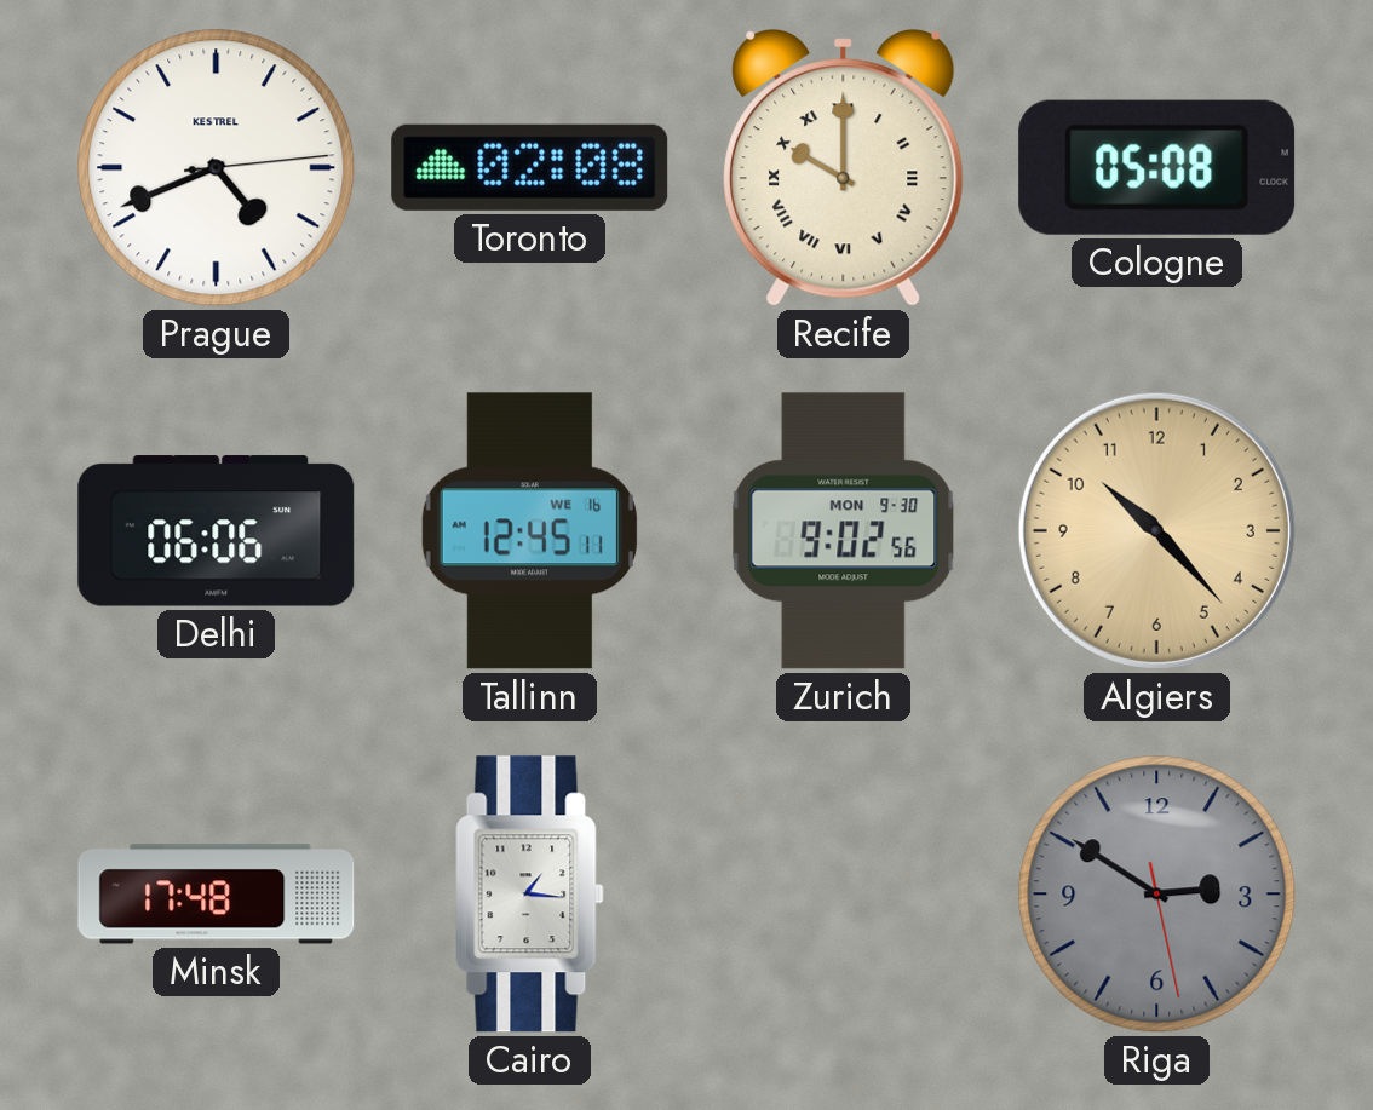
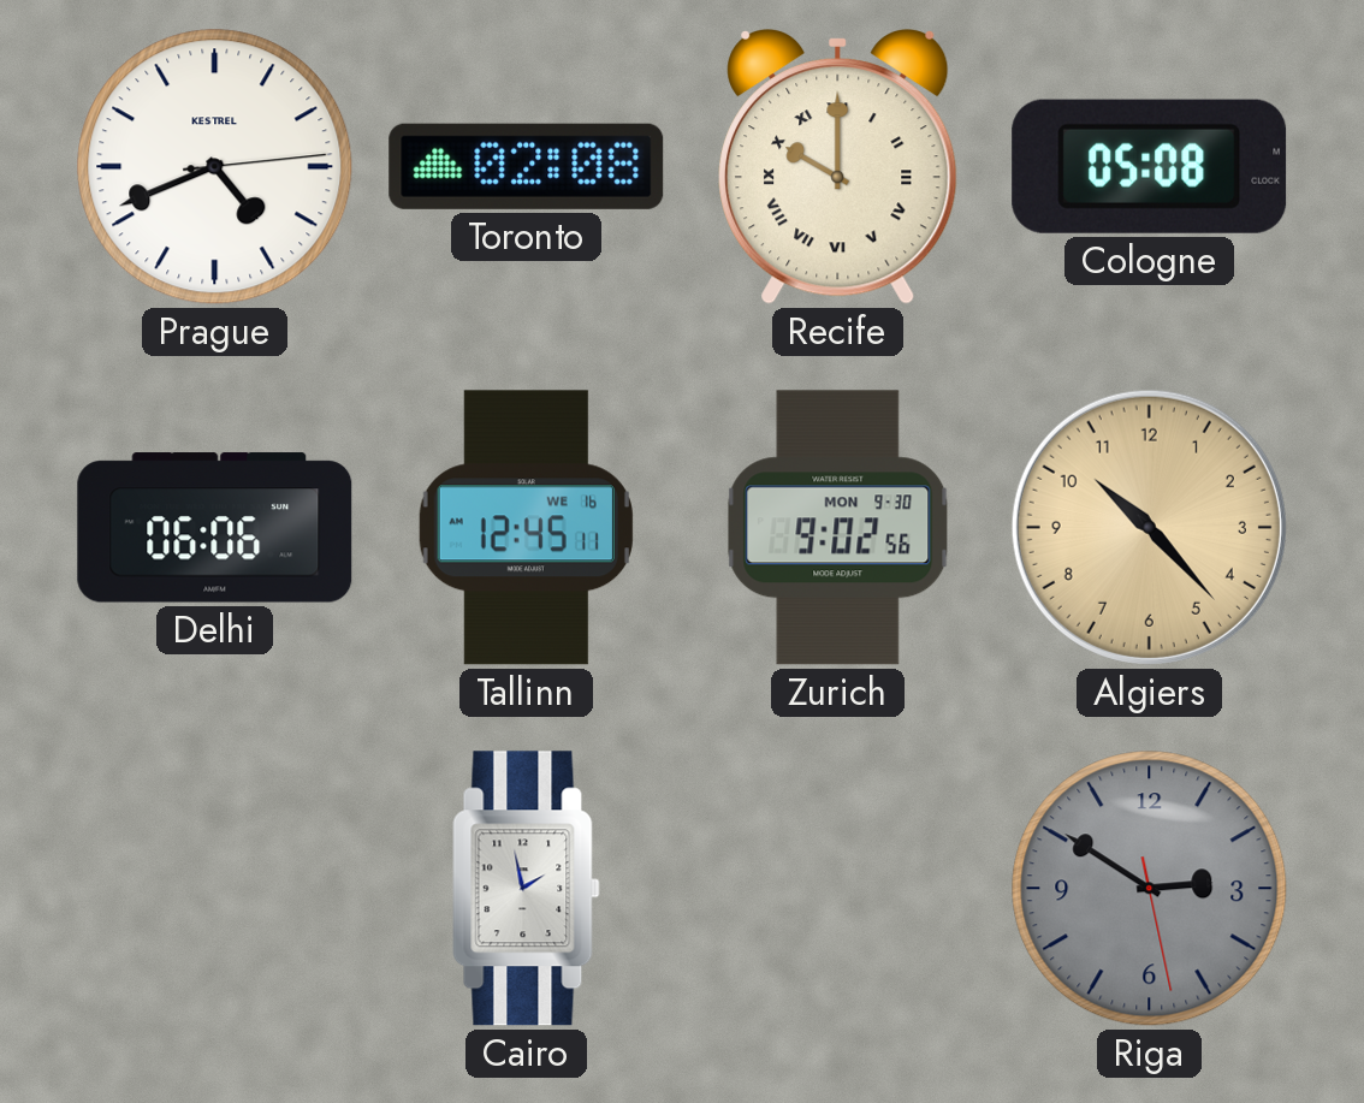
Minsk: 17:48 -> none
Cairo: 1:16 -> 1:58
